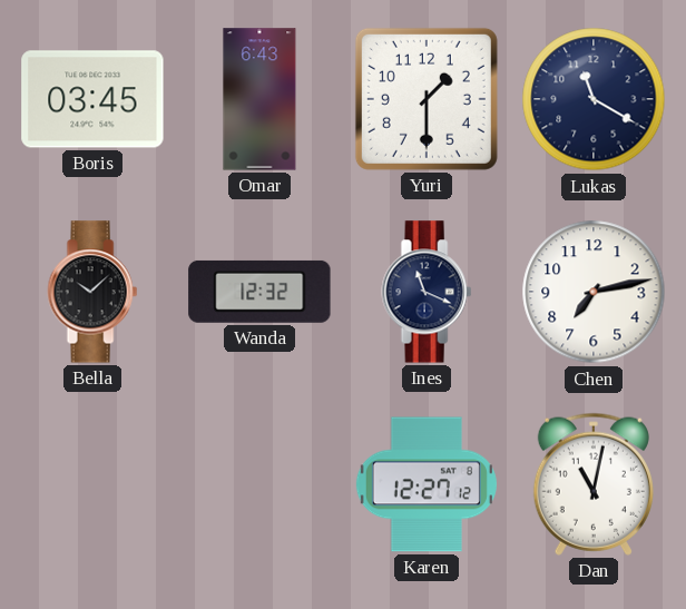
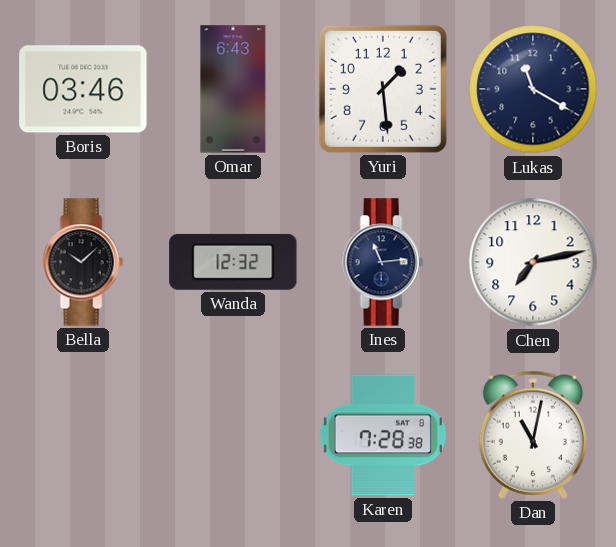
Boris: 03:45 -> 03:46
Yuri: 1:30 -> 1:29
Ines: 11:19 -> 11:14
Karen: 12:27 -> 7:28
